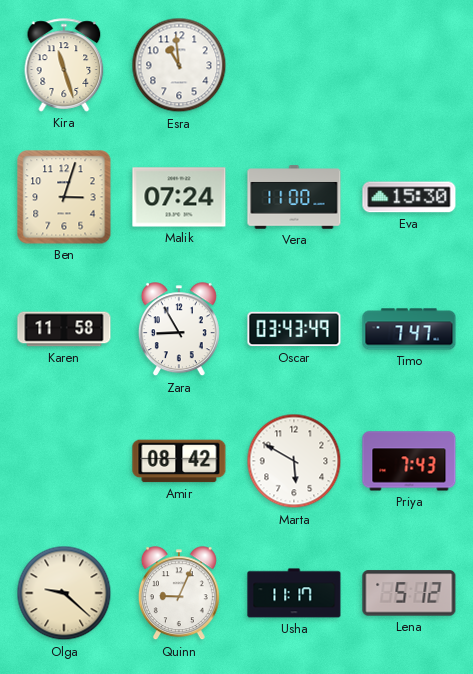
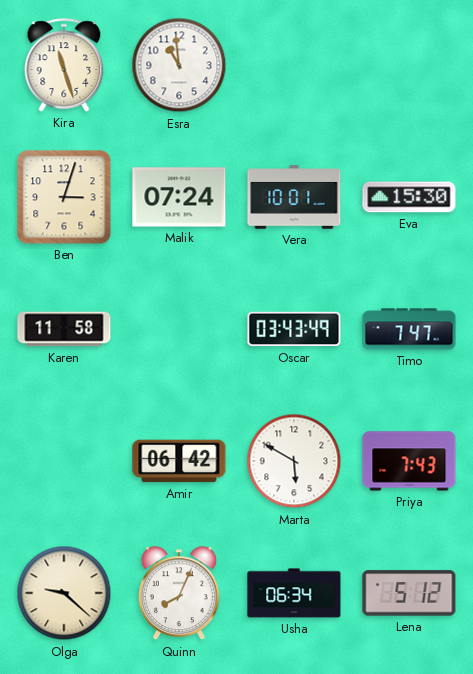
Vera: 11:00 -> 10:01
Zara: 8:55 -> none
Amir: 08:42 -> 06:42
Quinn: 9:04 -> 8:04
Usha: 11:17 -> 06:34
